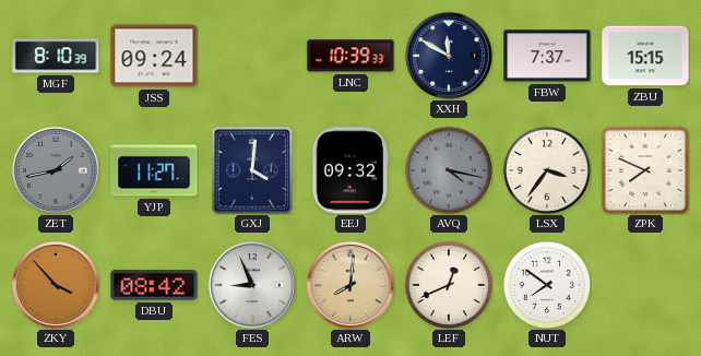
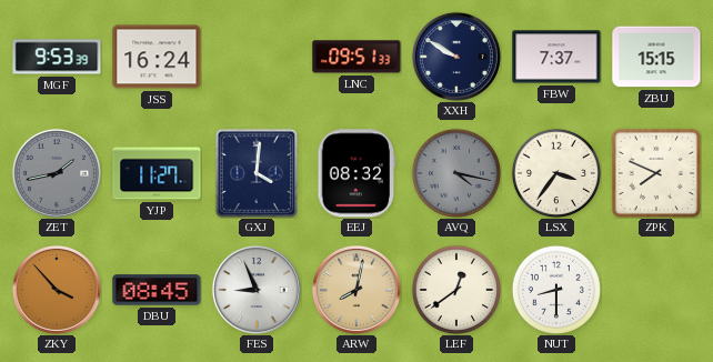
MGF: 8:10 -> 9:53
JSS: 09:24 -> 16:24
LNC: 10:39 -> 09:51
XXH: 11:50 -> 9:50
EEJ: 09:32 -> 08:32
DBU: 08:42 -> 08:45
ARW: 8:01 -> 8:02
LEF: 12:41 -> 12:39
NUT: 7:51 -> 8:30
